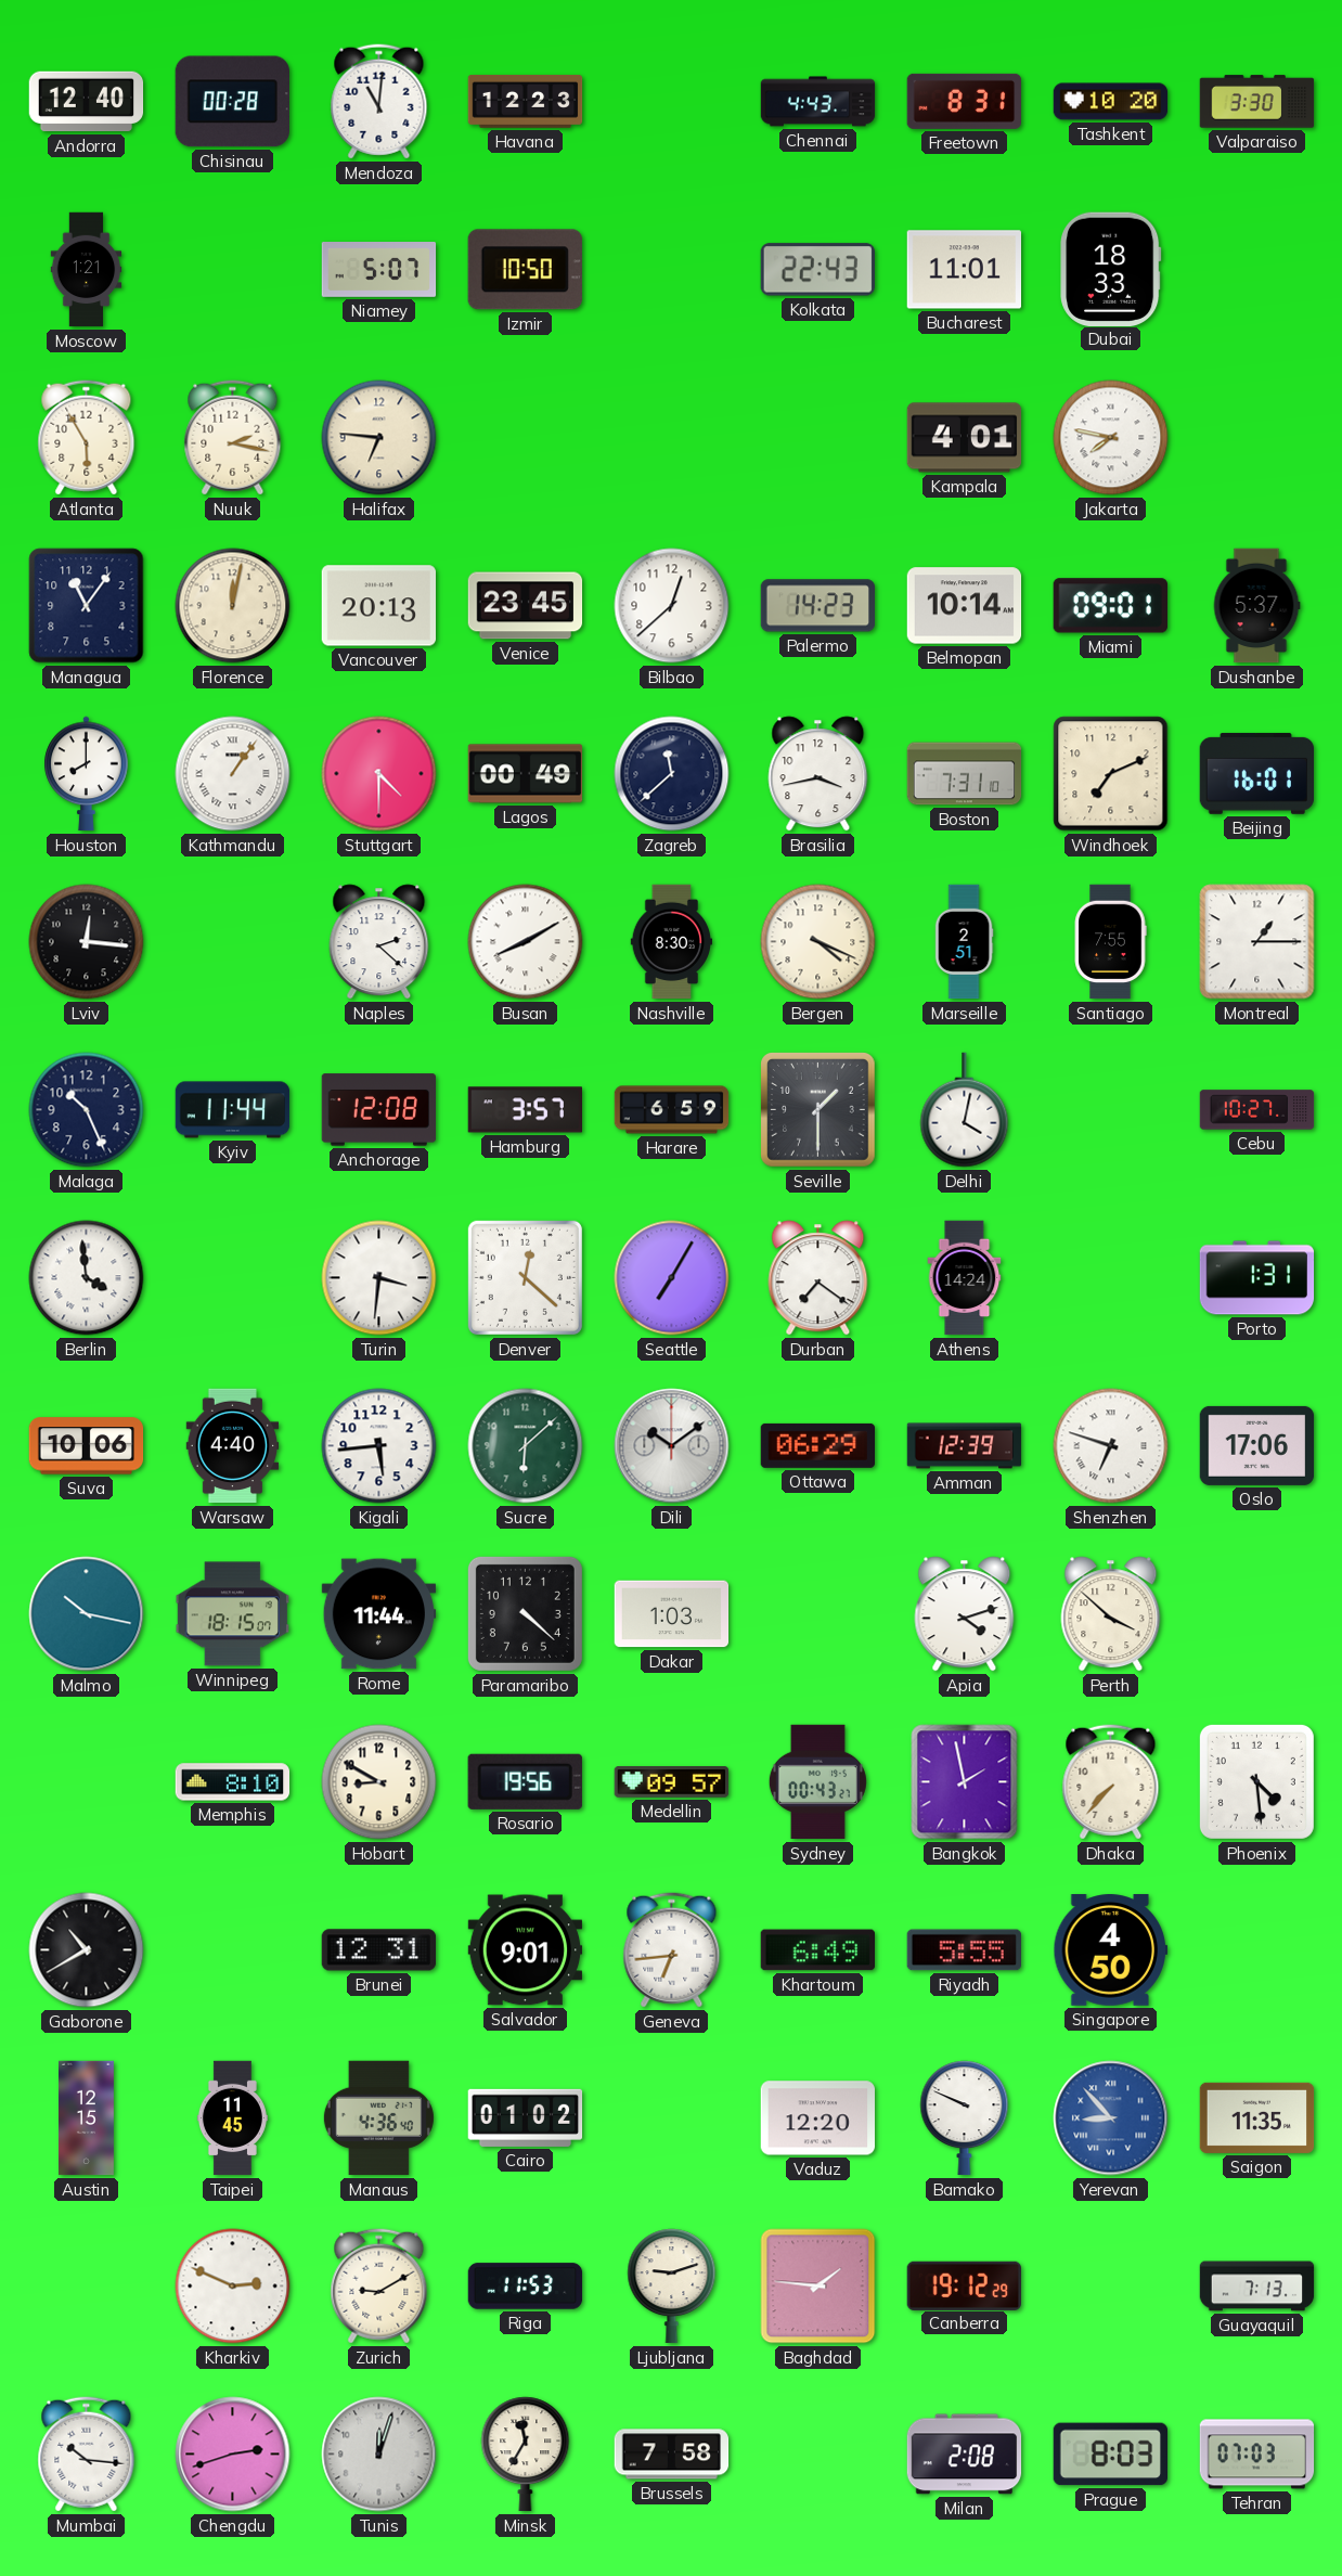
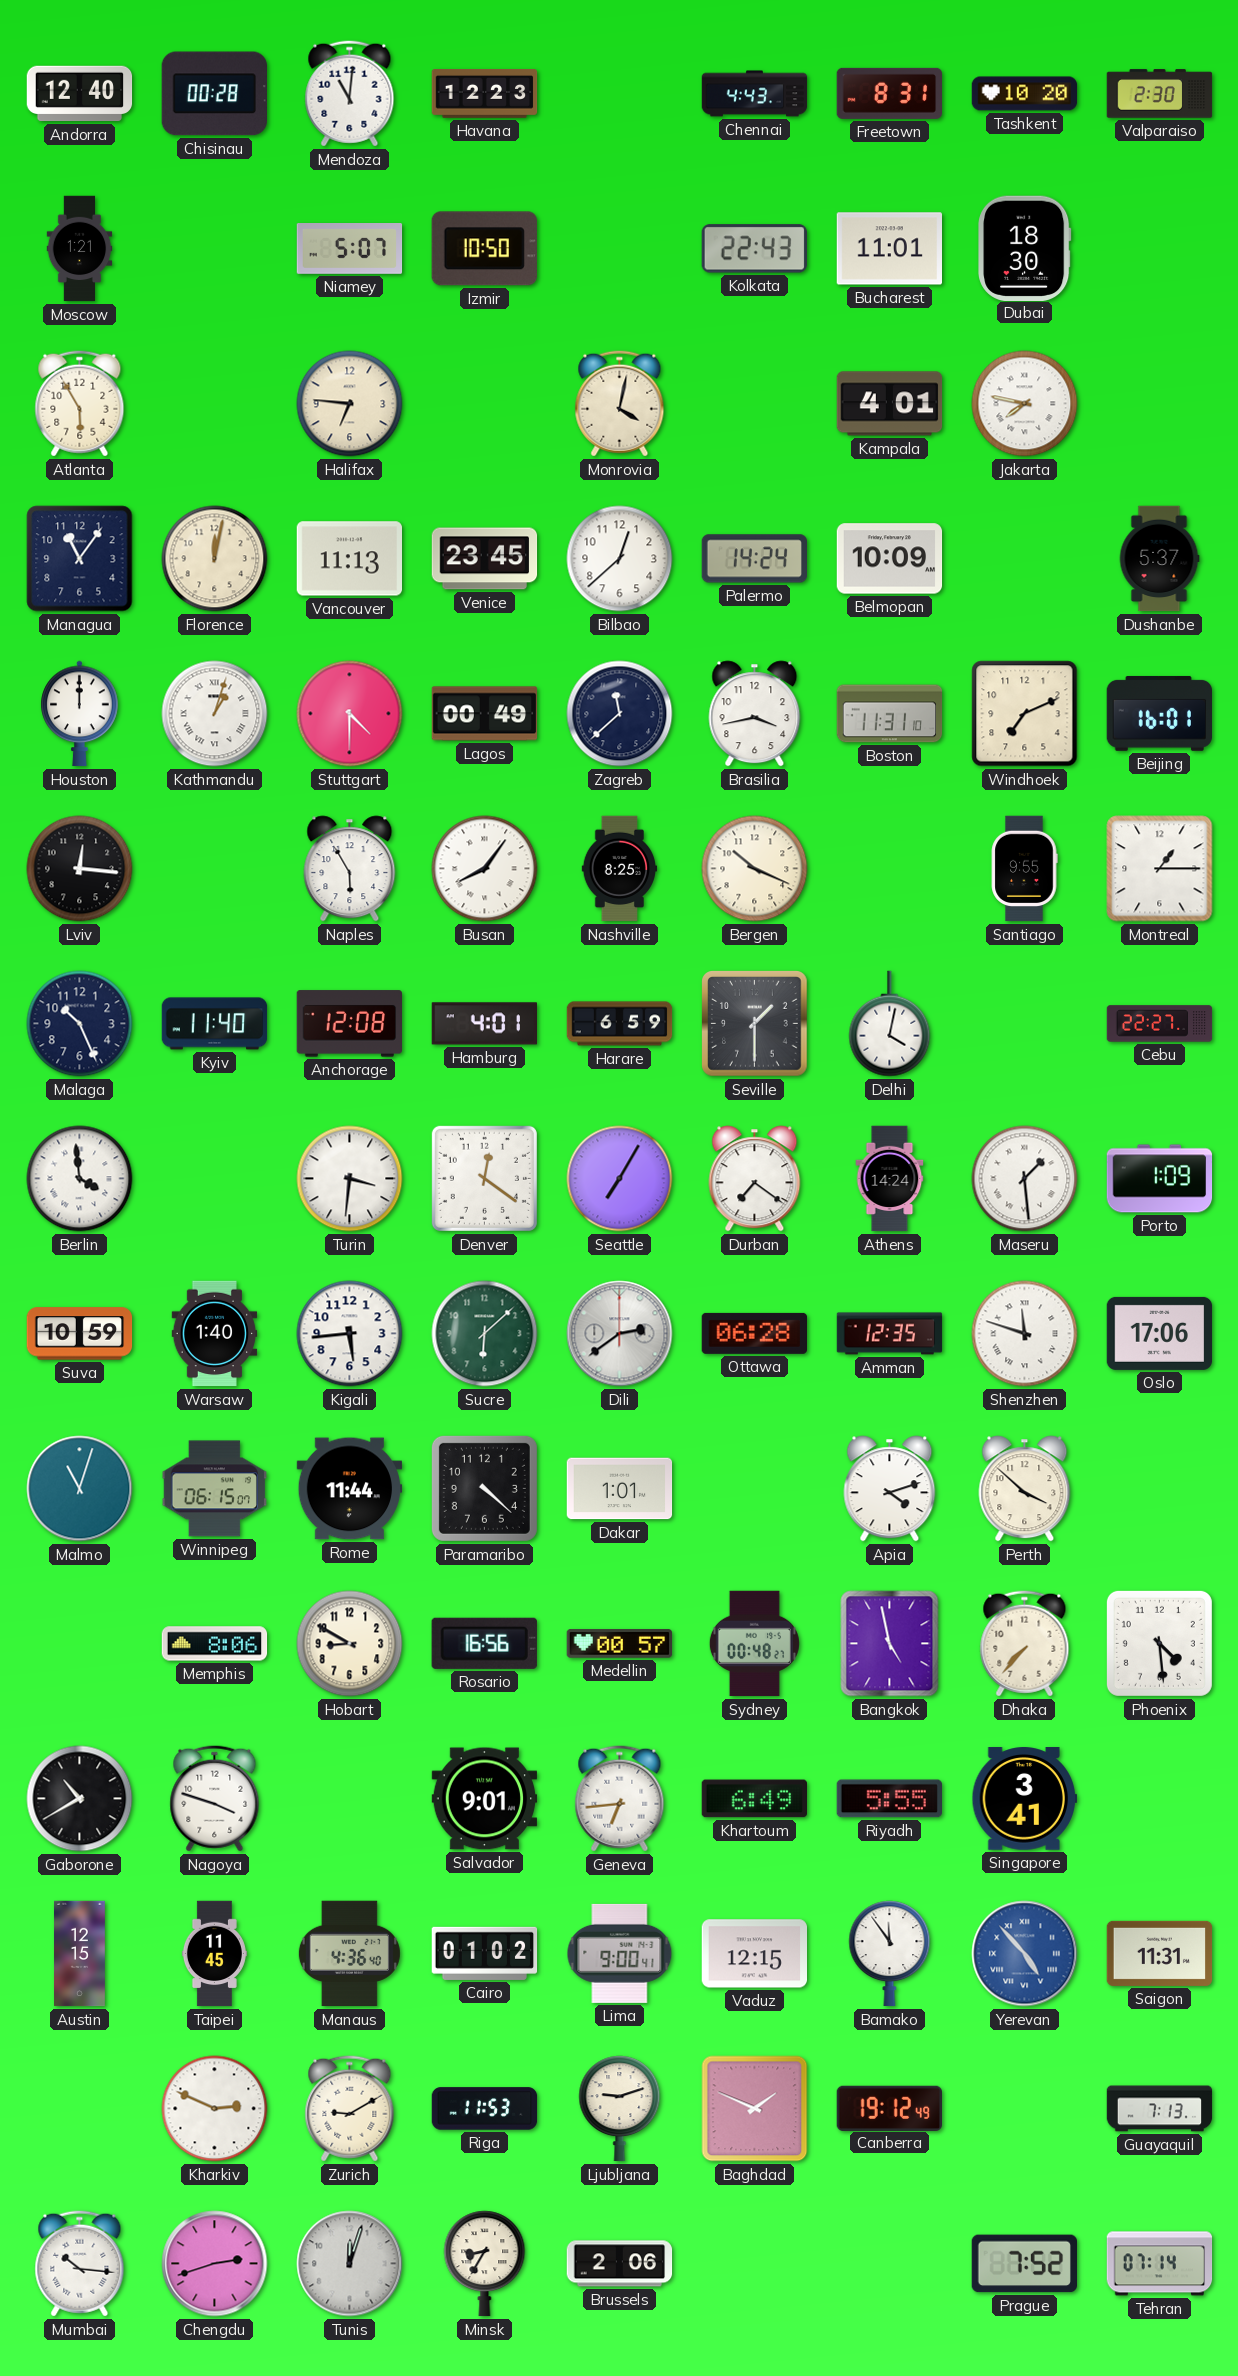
Valparaiso: 3:30 -> 2:30
Dubai: 18:33 -> 18:30
Nuuk: 2:17 -> none
Monrovia: none -> 4:02
Vancouver: 20:13 -> 11:13
Palermo: 14:23 -> 14:24
Belmopan: 10:14 -> 10:09
Miami: 09:01 -> none
Houston: 8:00 -> 12:00
Kathmandu: 1:06 -> 1:03
Boston: 7:31 -> 11:31
Naples: 2:22 -> 5:55
Busan: 8:10 -> 8:06
Nashville: 8:30 -> 8:25
Bergen: 4:19 -> 10:19
Marseille: 2:51 -> none
Santiago: 7:55 -> 9:55
Kyiv: 11:44 -> 11:40
Hamburg: 3:57 -> 4:01
Cebu: 10:27 -> 22:27
Denver: 12:22 -> 12:21
Maseru: none -> 1:29
Porto: 1:31 -> 1:09
Suva: 10:06 -> 10:59
Warsaw: 4:40 -> 1:40
Dili: 10:09 -> 2:39
Ottawa: 06:29 -> 06:28
Amman: 12:39 -> 12:35
Shenzhen: 6:48 -> 11:48
Malmo: 10:17 -> 11:03
Winnipeg: 18:15 -> 06:15
Dakar: 1:03 -> 1:01
Memphis: 8:10 -> 8:06
Rosario: 19:56 -> 16:56
Medellin: 09:57 -> 00:57
Sydney: 00:43 -> 00:48
Bangkok: 1:58 -> 4:58
Nagoya: none -> 3:48
Brunei: 12:31 -> none
Singapore: 4:50 -> 3:41
Lima: none -> 9:00
Vaduz: 12:20 -> 12:15
Bamako: 9:49 -> 11:54
Yerevan: 8:53 -> 4:53
Saigon: 11:35 -> 11:31
Baghdad: 1:46 -> 1:49
Canberra: 19:12:29 -> 19:12:49
Minsk: 11:35 -> 8:35
Brussels: 7:58 -> 2:06
Milan: 2:08 -> none
Prague: 8:03 -> 7:52
Tehran: 07:03 -> 07:14
